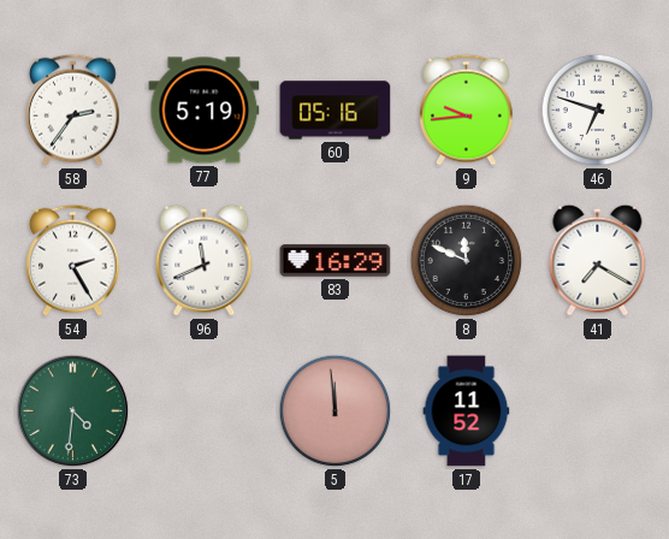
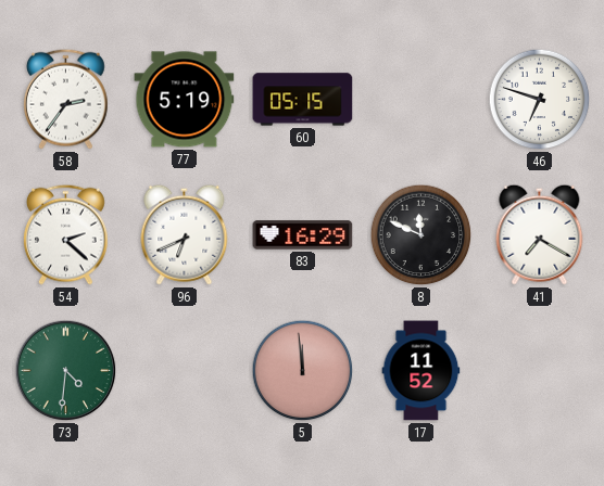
60: 05:16 -> 05:15
9: 9:44 -> none
54: 2:25 -> 2:22
96: 11:41 -> 6:41
